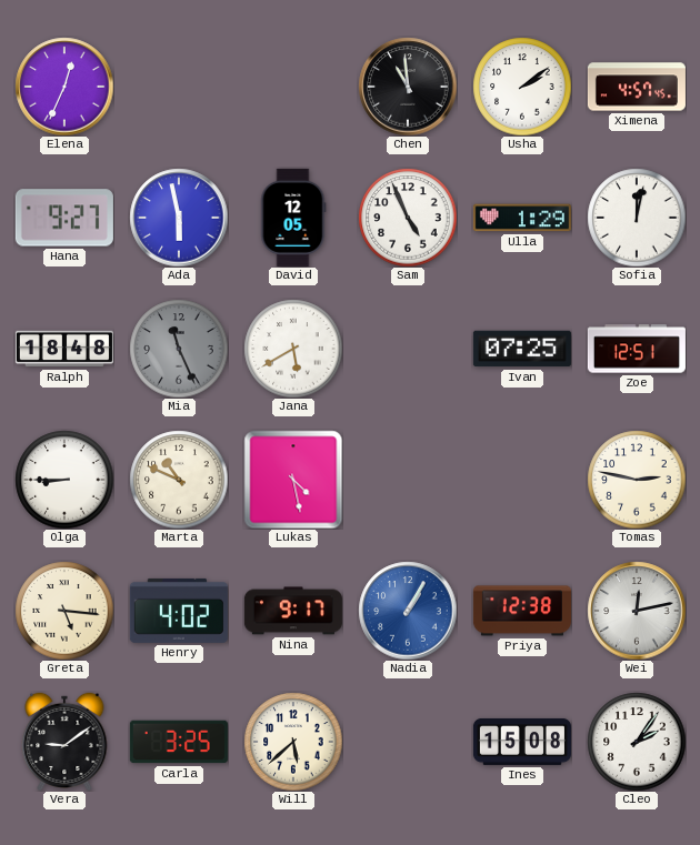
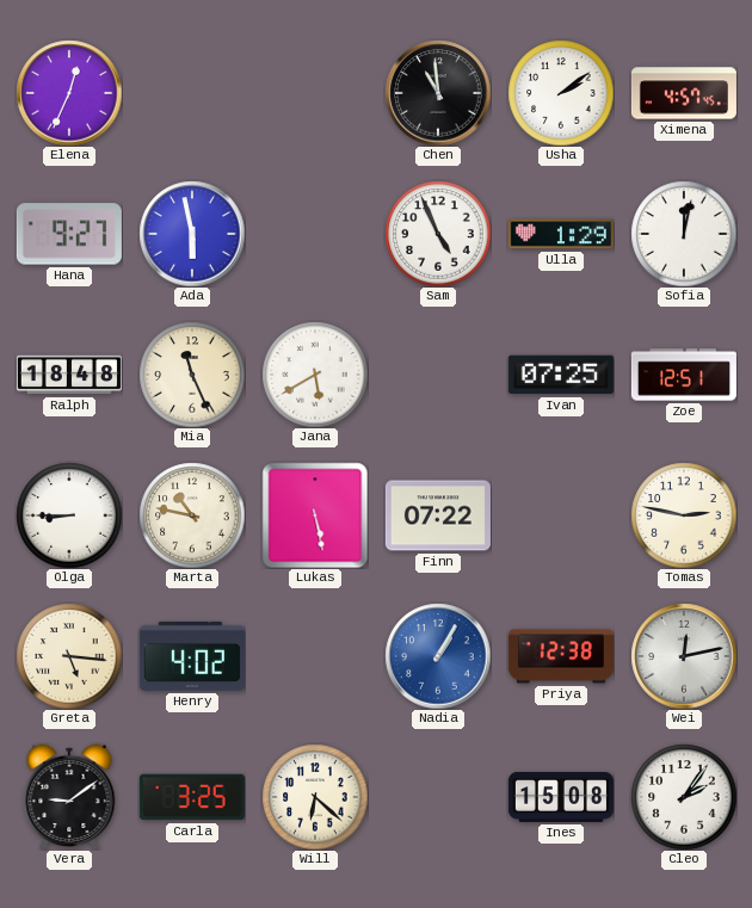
David: 12:05 -> none
Mia dial: grey -> cream
Marta: 10:49 -> 10:47
Lukas: 4:28 -> 5:28
Finn: none -> 07:22
Nina: 9:17 -> none
Will: 5:38 -> 6:22
